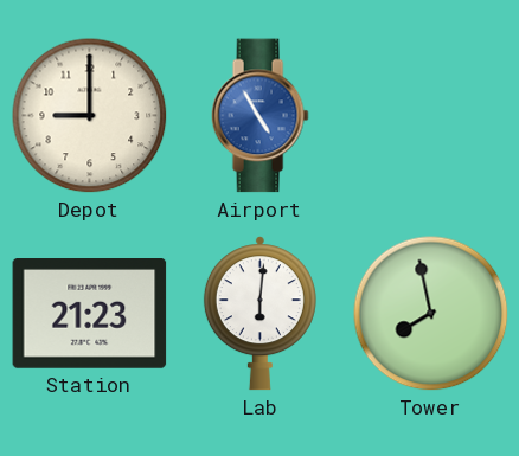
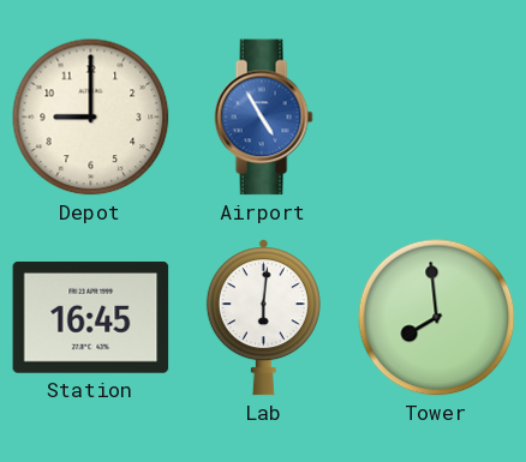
Station: 21:23 -> 16:45
Tower: 7:58 -> 7:59
